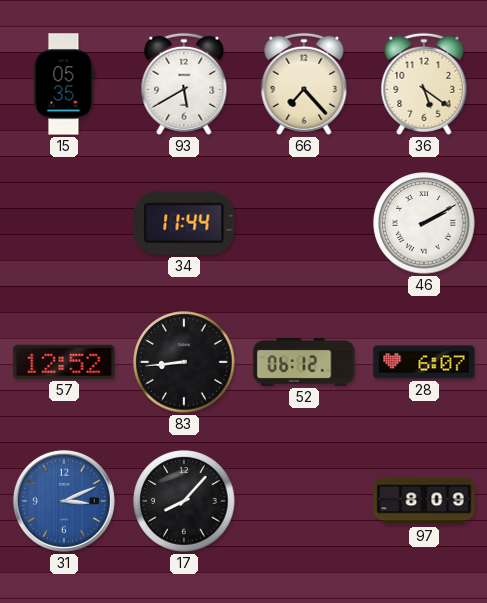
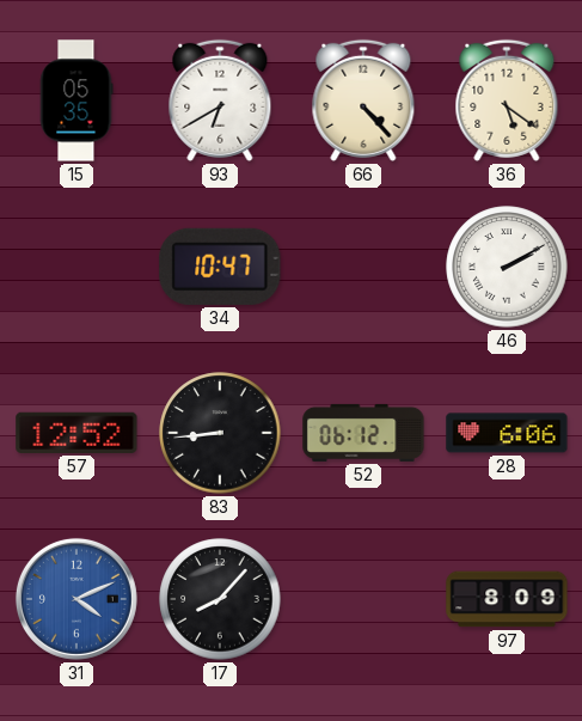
93: 5:40 -> 6:40
66: 7:23 -> 4:23
34: 11:44 -> 10:47
28: 6:07 -> 6:06
31: 3:11 -> 4:11
